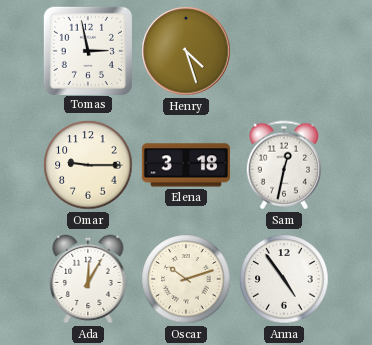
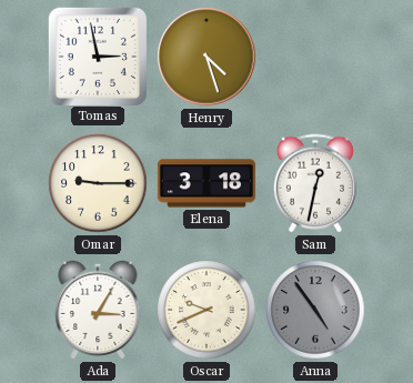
Ada: 12:05 -> 3:05
Oscar: 10:12 -> 9:41
Anna dial: white -> grey
